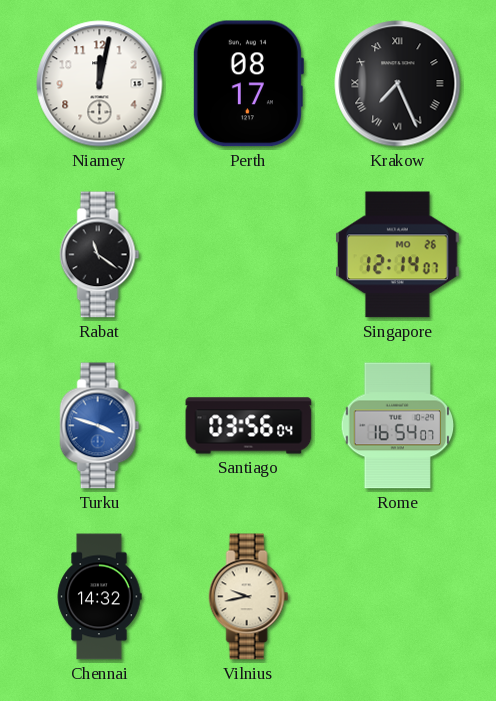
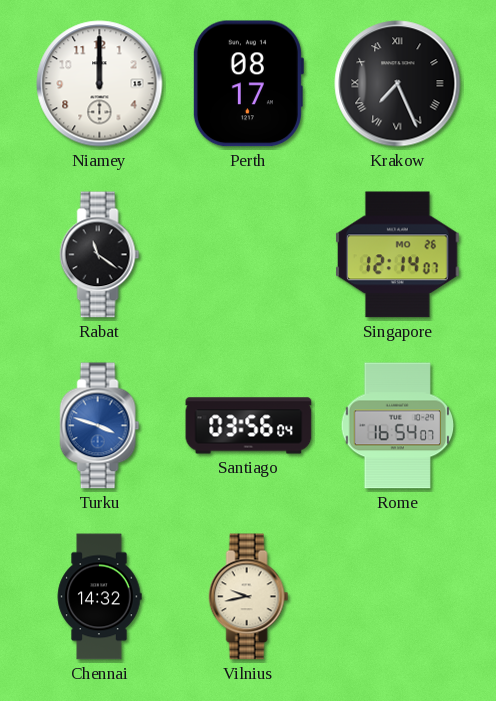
Niamey: 12:02 -> 12:00
